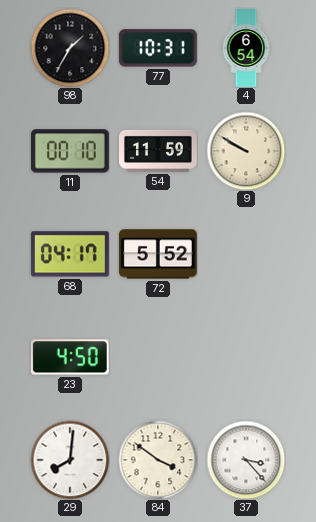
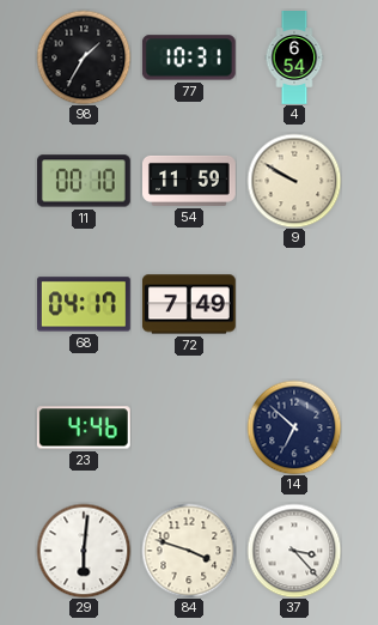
72: 5:52 -> 7:49
23: 4:50 -> 4:46
14: none -> 6:52
29: 8:01 -> 6:01
84: 3:51 -> 3:48
